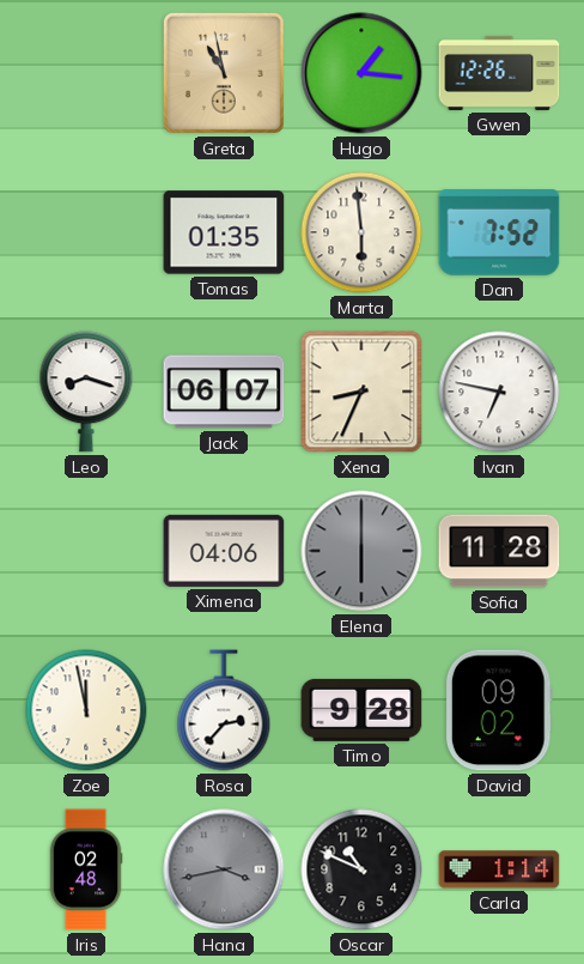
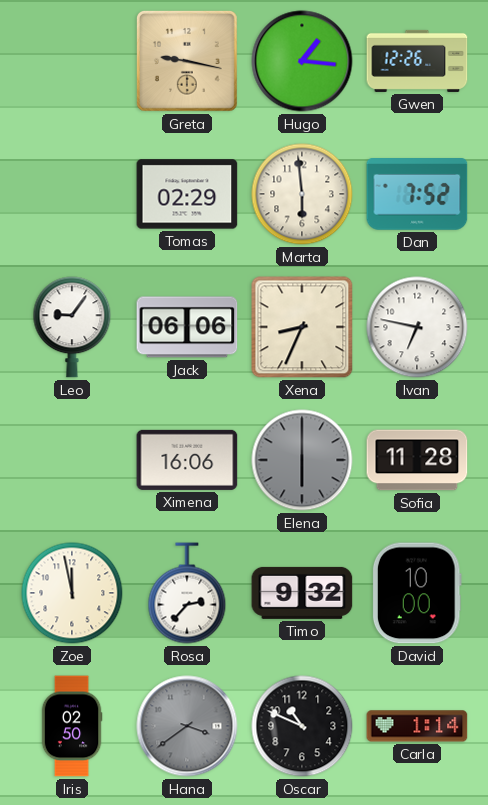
Greta: 10:58 -> 9:17
Tomas: 01:35 -> 02:29
Leo: 8:18 -> 9:06
Jack: 06:07 -> 06:06
Ximena: 04:06 -> 16:06
Timo: 9:28 -> 9:32
David: 09:02 -> 10:00
Iris: 02:48 -> 02:50
Hana: 3:43 -> 3:39
